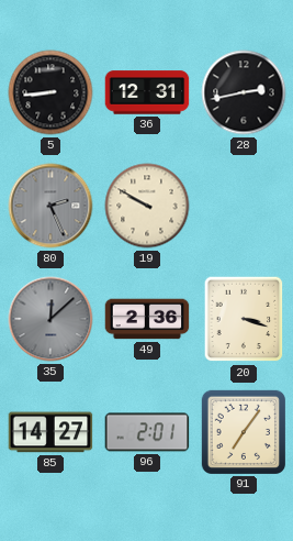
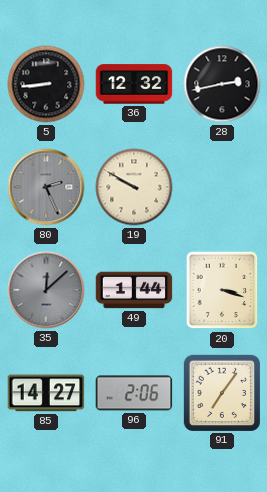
36: 12:31 -> 12:32
49: 2:36 -> 1:44
96: 2:01 -> 2:06
